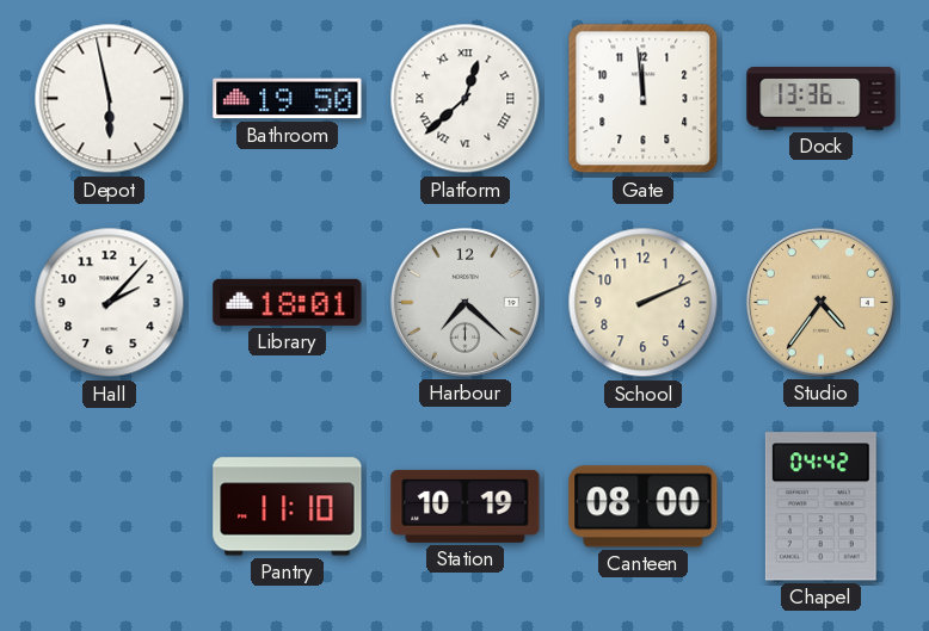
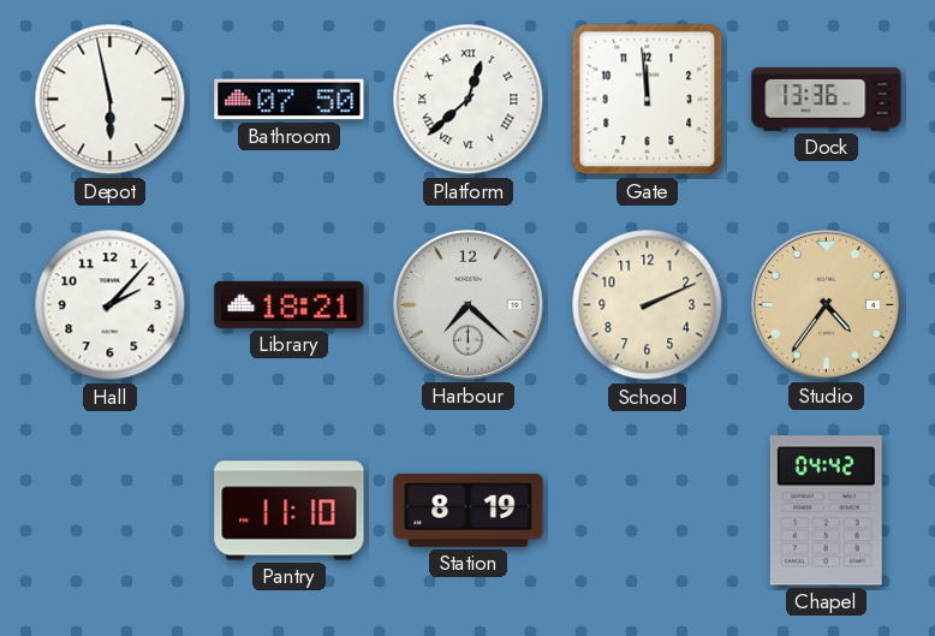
Bathroom: 19:50 -> 07:50
Library: 18:01 -> 18:21
Station: 10:19 -> 8:19
Canteen: 08:00 -> none
